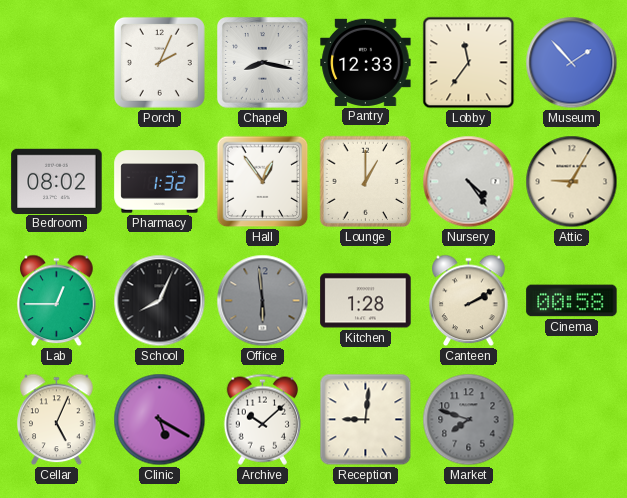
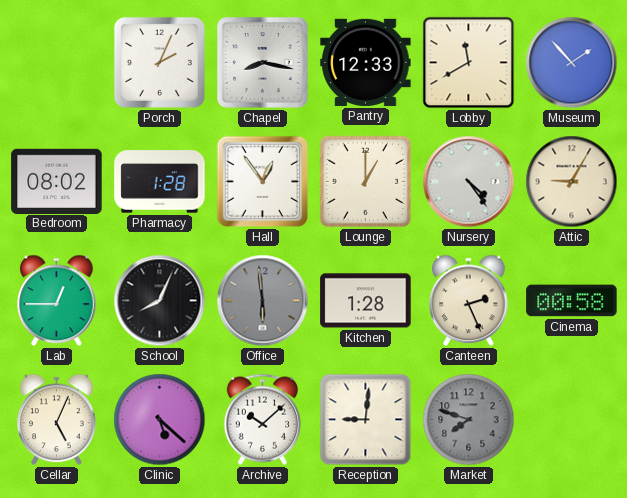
Lobby: 11:36 -> 11:40
Pharmacy: 1:32 -> 1:28
Canteen: 2:10 -> 2:26
Clinic: 5:20 -> 5:22
